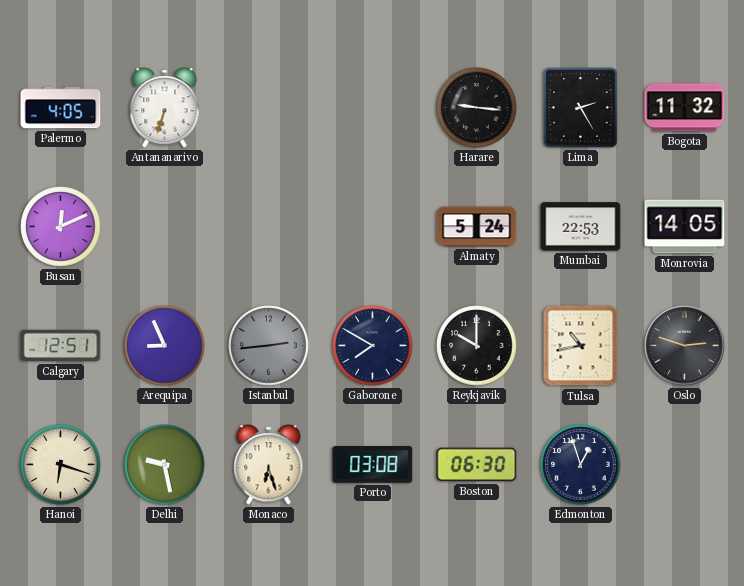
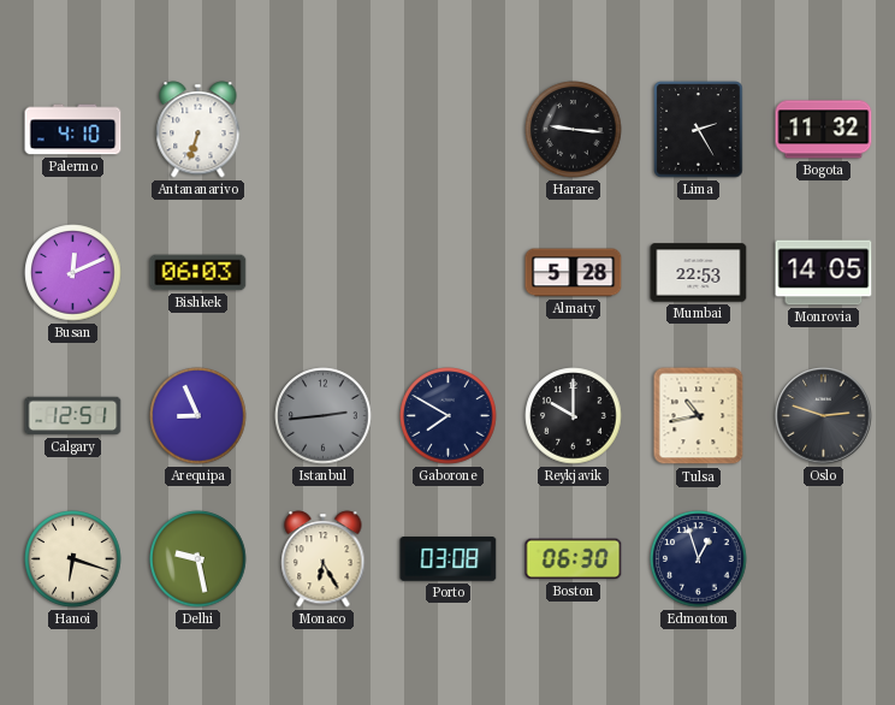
Palermo: 4:05 -> 4:10
Bishkek: none -> 06:03
Almaty: 5:24 -> 5:28
Monaco: 6:27 -> 6:25
